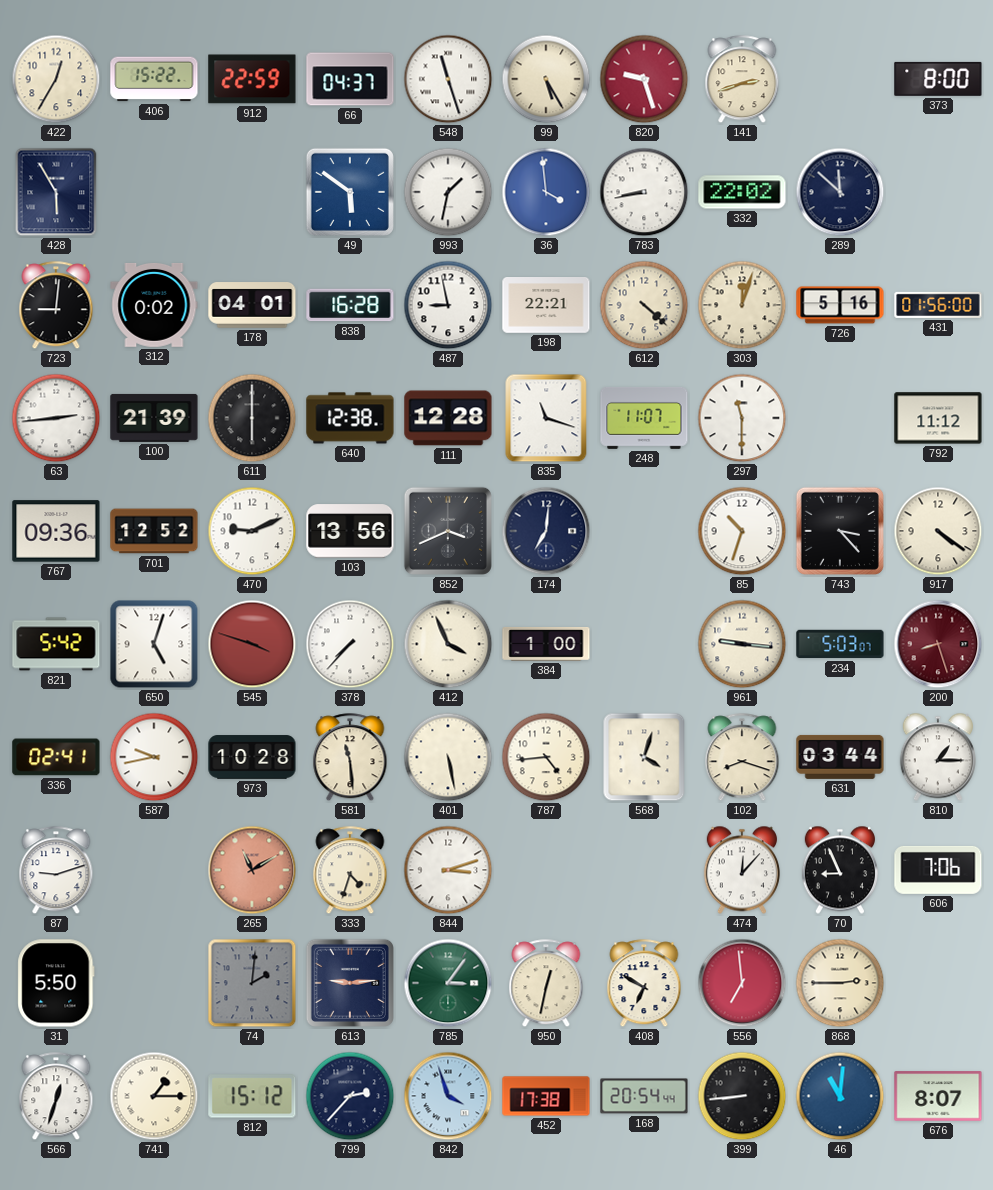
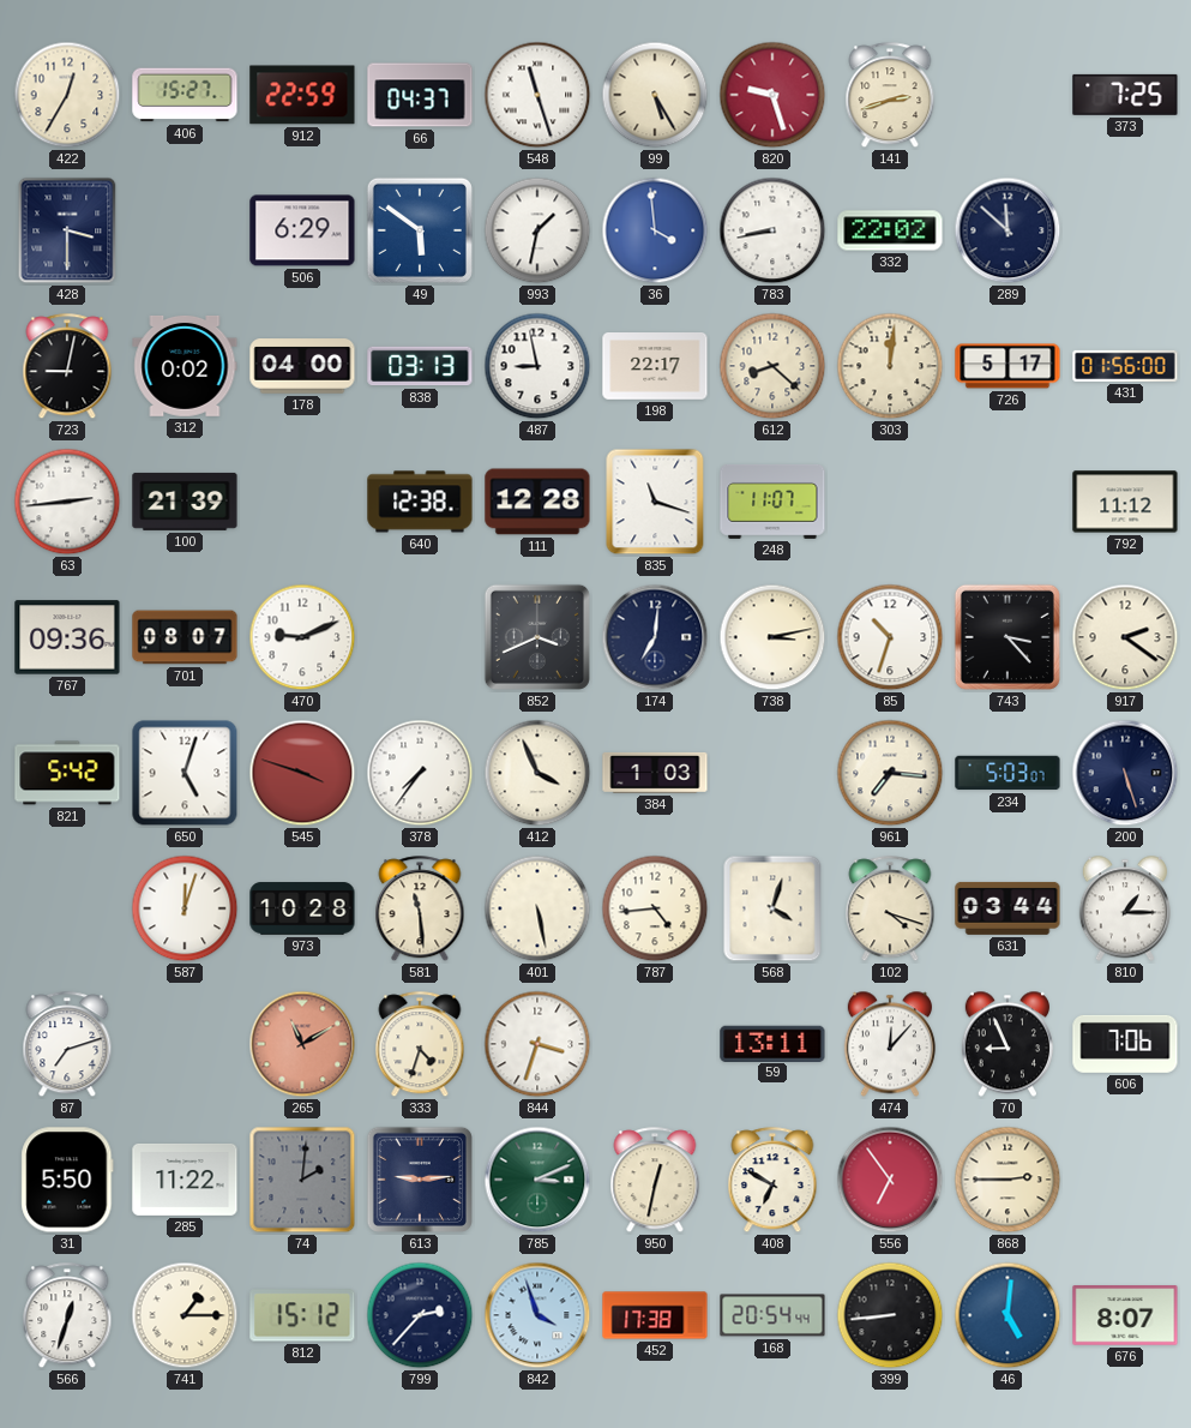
406: 15:22 -> 15:27
373: 8:00 -> 7:25
428: 5:55 -> 3:30
506: none -> 6:29
723: 9:01 -> 9:02
178: 04:01 -> 04:00
838: 16:28 -> 03:13
198: 22:21 -> 22:17
612: 4:22 -> 8:22
303: 12:03 -> 12:01
726: 5:16 -> 5:17
611: 6:00 -> none
297: 11:30 -> none
701: 12:52 -> 08:07
103: 13:56 -> none
738: none -> 3:13
917: 4:21 -> 2:21
378: 7:37 -> 7:36
384: 1:00 -> 1:03
961: 9:16 -> 7:16
200: 8:27 -> 5:27
200 dial: burgundy -> navy
336: 02:41 -> none
587: 9:43 -> 12:03
102: 8:18 -> 4:18
87: 9:12 -> 7:12
844: 3:12 -> 3:33
59: none -> 13:11
285: none -> 11:22
785: 3:06 -> 3:11
556: 6:59 -> 6:54
46: 11:01 -> 5:01
